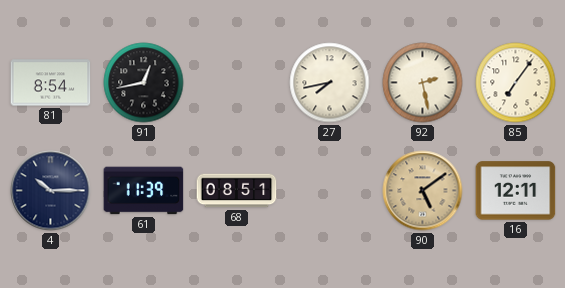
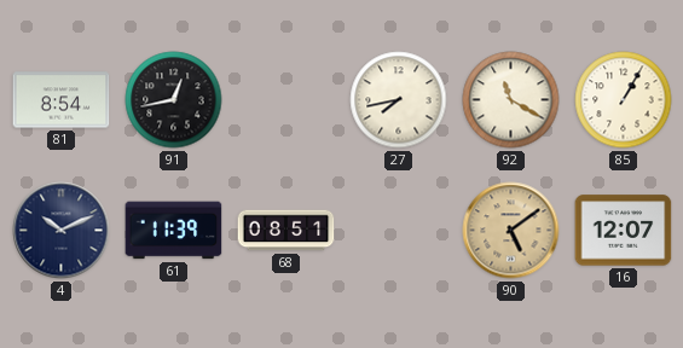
92: 2:28 -> 11:20
85: 7:06 -> 1:05
4: 10:15 -> 10:11
16: 12:11 -> 12:07
